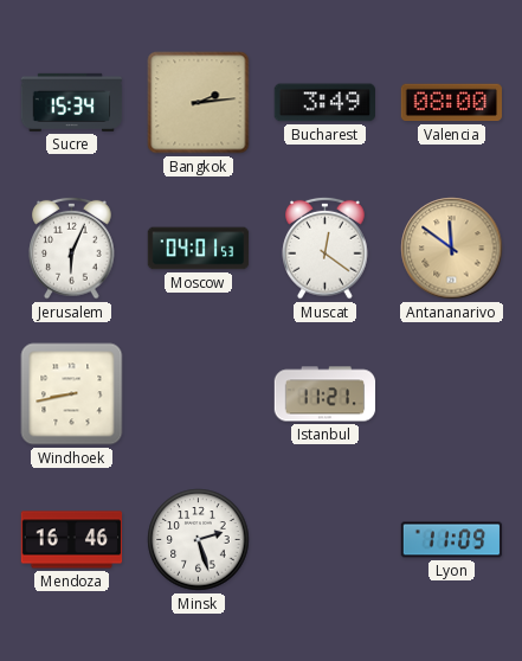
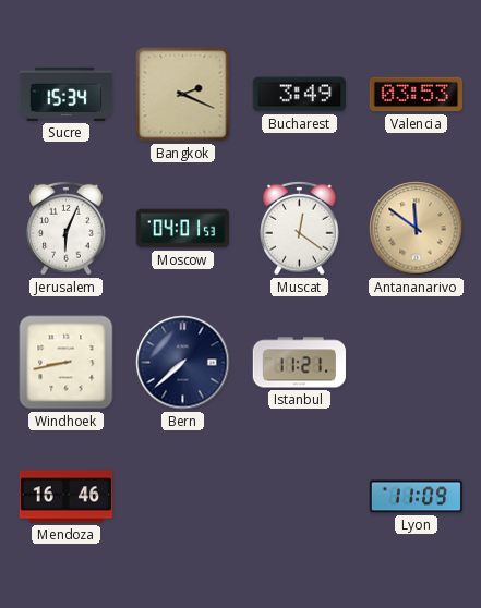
Bangkok: 2:14 -> 2:19
Valencia: 08:00 -> 03:53
Bern: none -> 7:38
Minsk: 2:27 -> none
